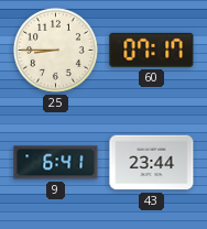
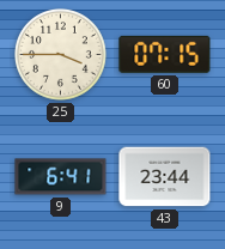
25: 8:45 -> 3:45
60: 07:17 -> 07:15
